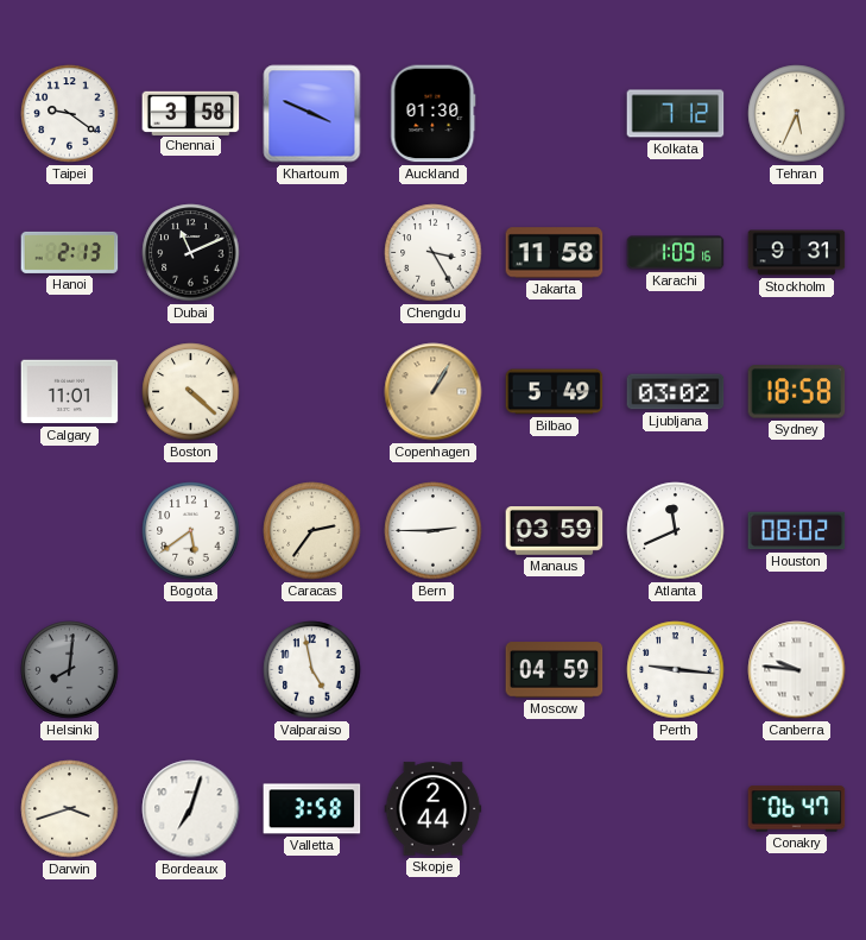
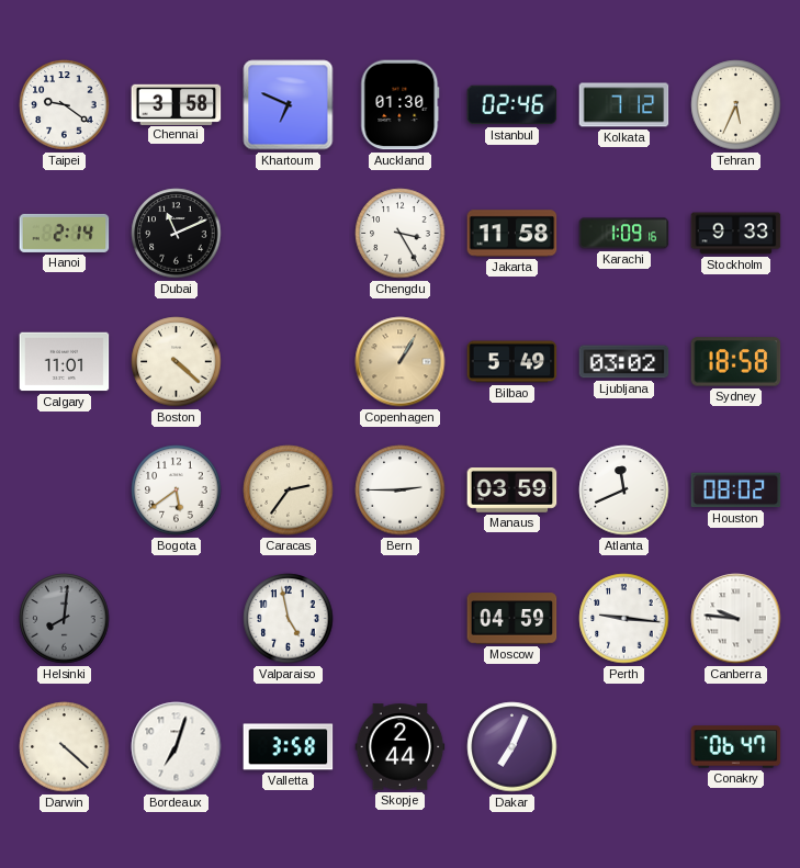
Khartoum: 3:49 -> 6:49
Istanbul: none -> 02:46
Hanoi: 2:13 -> 2:14
Stockholm: 9:31 -> 9:33
Darwin: 3:42 -> 4:22
Dakar: none -> 7:04
